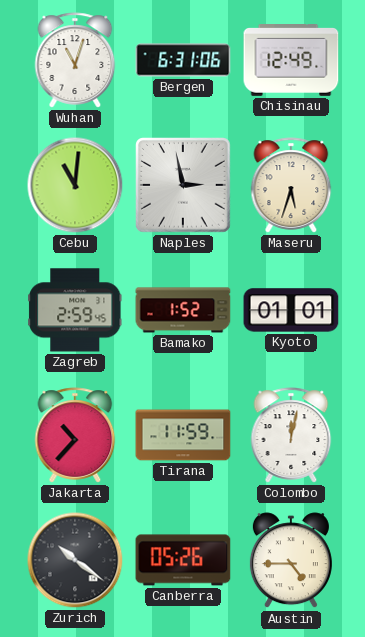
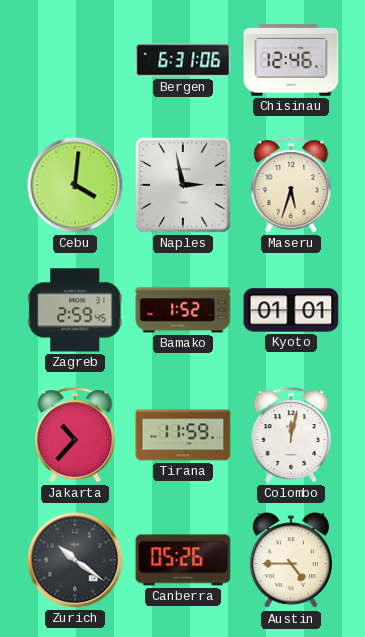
Wuhan: 11:03 -> none
Chisinau: 12:49 -> 12:46
Cebu: 11:01 -> 4:01
